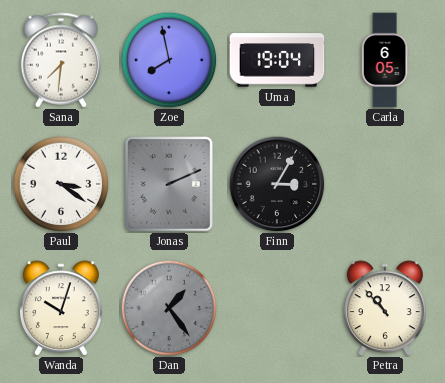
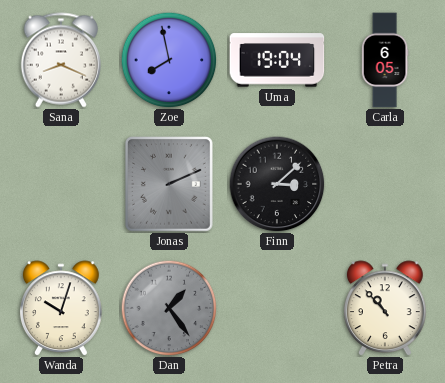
Sana: 7:31 -> 8:19
Paul: 3:21 -> none
Finn: 3:05 -> 3:08
